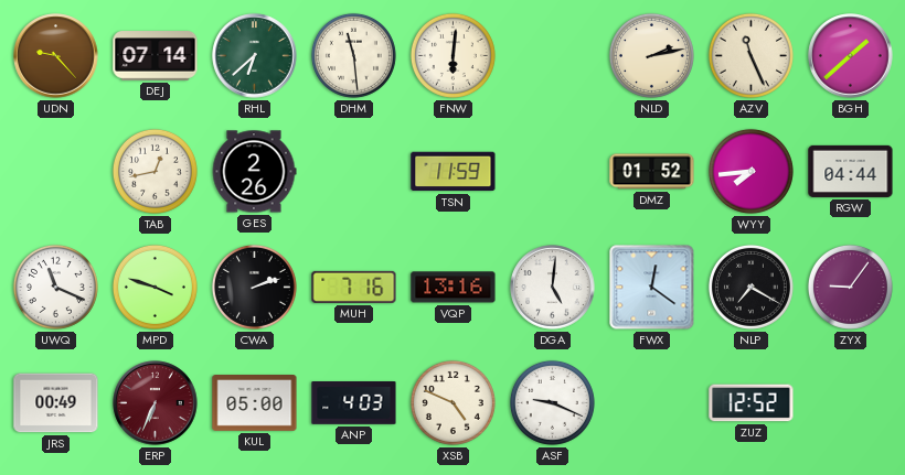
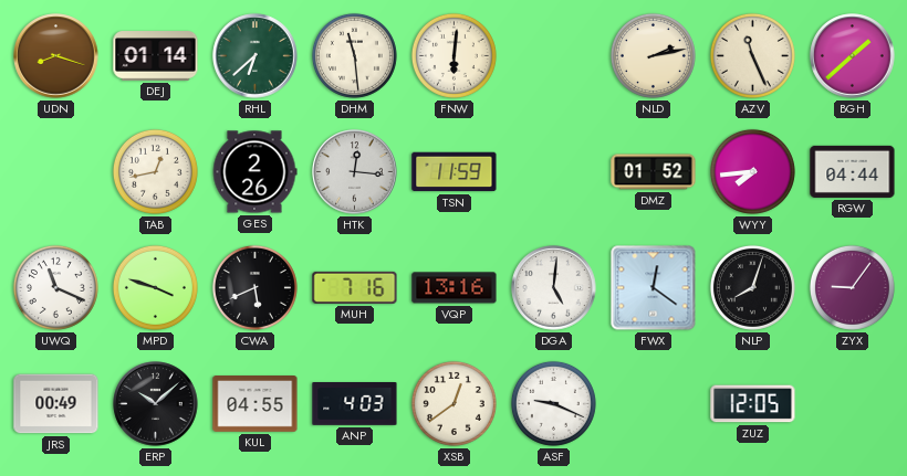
UDN: 9:23 -> 8:18
DEJ: 07:14 -> 01:14
HTK: none -> 12:16
CWA: 2:12 -> 5:41
NLP: 7:20 -> 8:03
ERP: 6:34 -> 10:08
ERP dial: burgundy -> black
KUL: 05:00 -> 04:55
XSB: 4:49 -> 12:39
ZUZ: 12:52 -> 12:05
